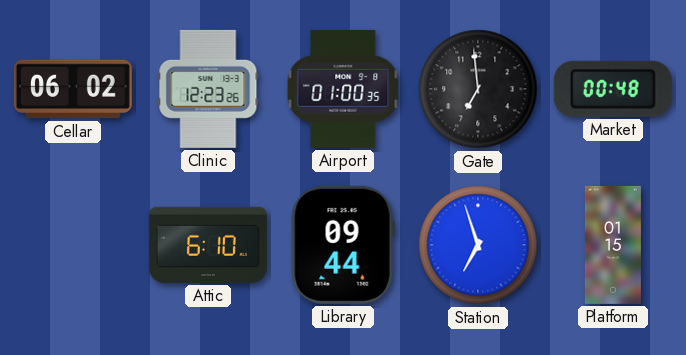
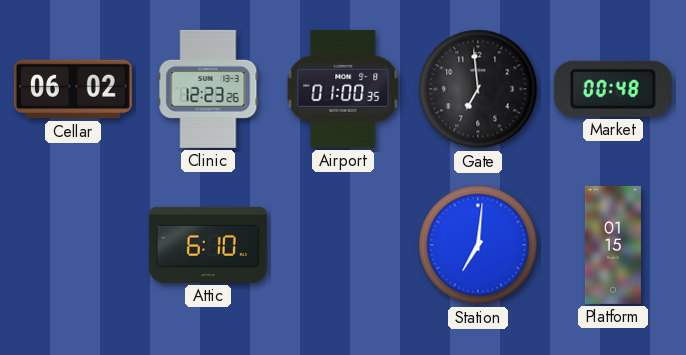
Library: 09:44 -> none
Station: 6:57 -> 7:01
